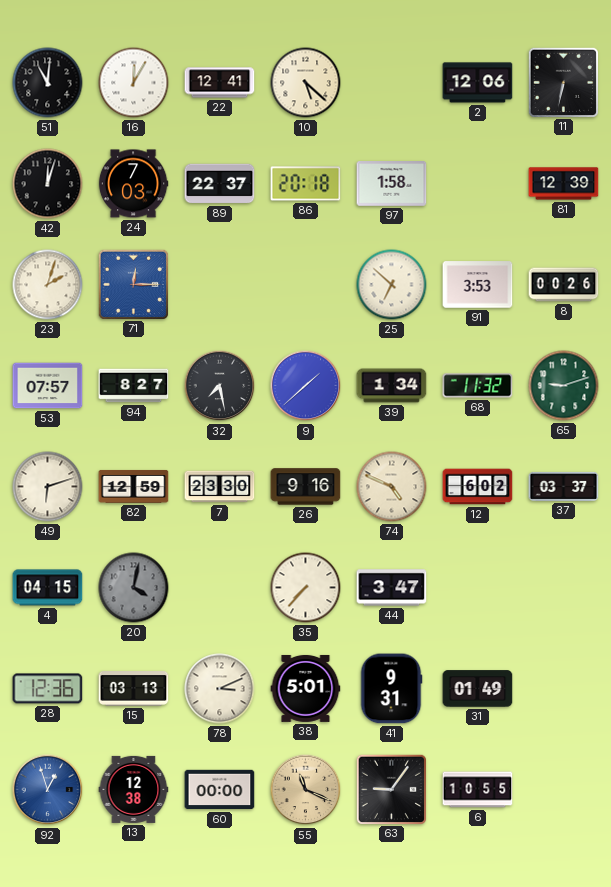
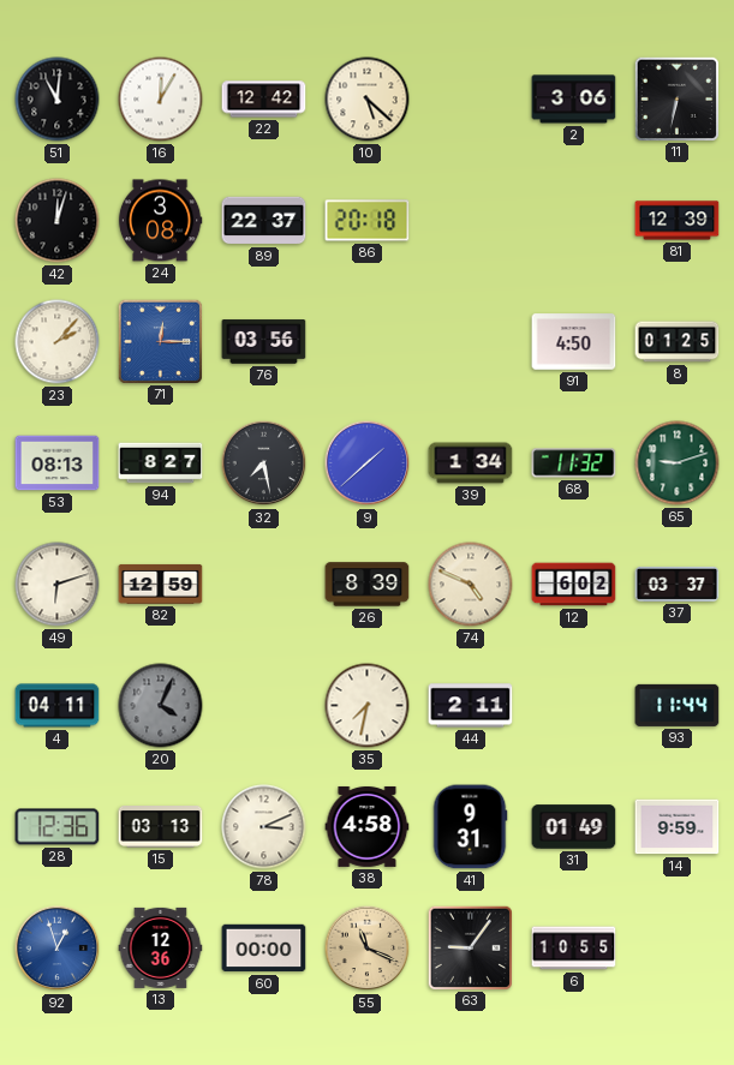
22: 12:41 -> 12:42
2: 12:06 -> 3:06
24: 7:03 -> 3:08
97: 1:58 -> none
23: 2:03 -> 2:07
76: none -> 03:56
25: 6:52 -> none
91: 3:53 -> 4:50
8: 00:26 -> 01:25
53: 07:57 -> 08:13
7: 23:30 -> none
26: 9:16 -> 8:39
4: 04:15 -> 04:11
20: 4:02 -> 4:04
35: 7:37 -> 7:32
44: 3:47 -> 2:11
93: none -> 11:44
38: 5:01 -> 4:58
14: none -> 9:59
13: 12:38 -> 12:36
